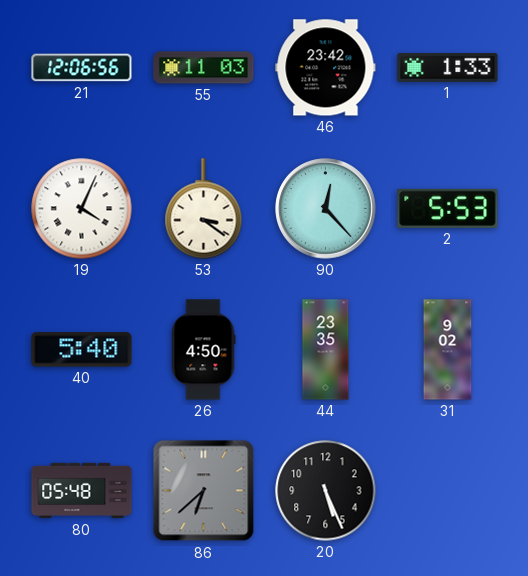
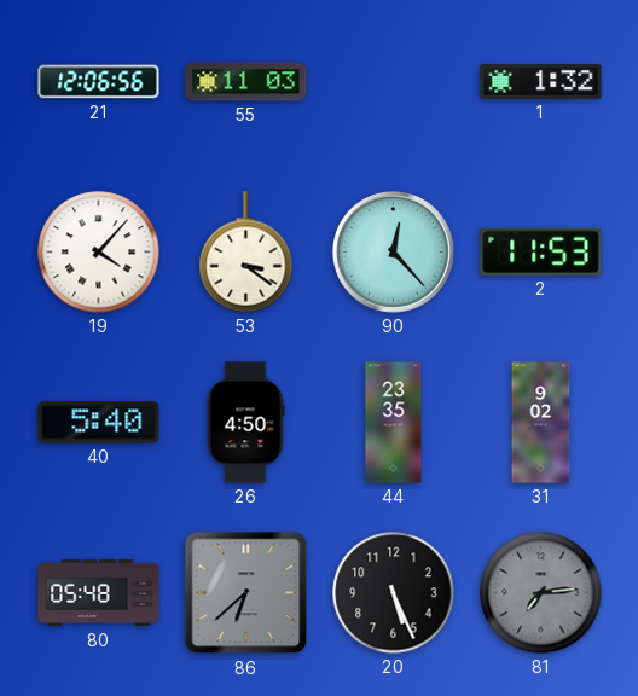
46: 23:42 -> none
1: 1:33 -> 1:32
19: 4:04 -> 4:07
2: 5:53 -> 11:53
81: none -> 7:14
